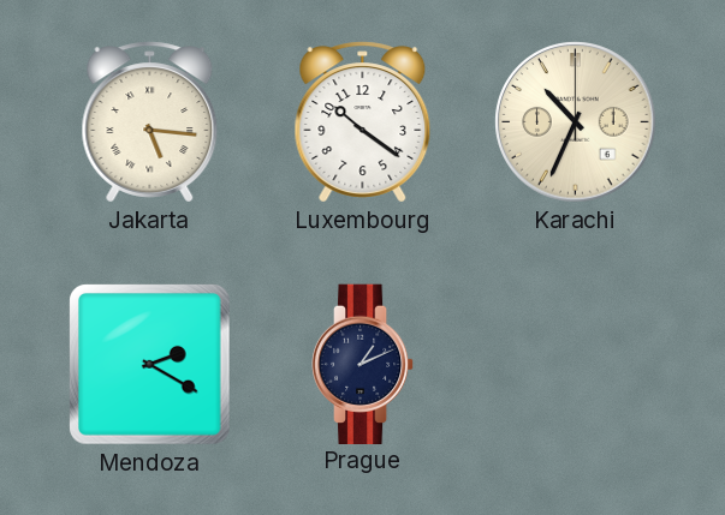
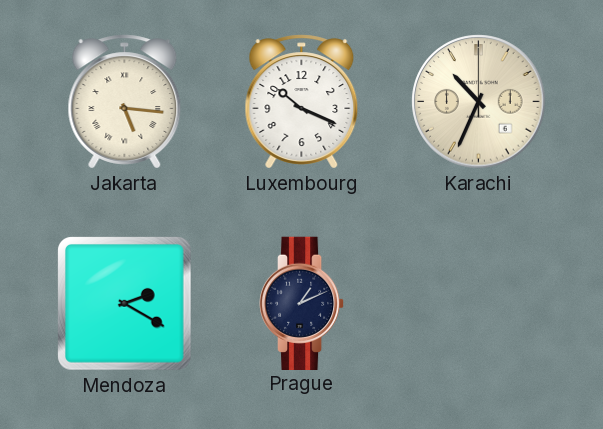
Luxembourg: 10:21 -> 10:19
